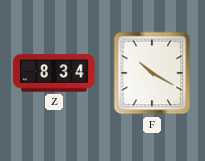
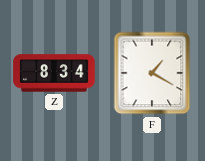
F: 10:20 -> 1:20
